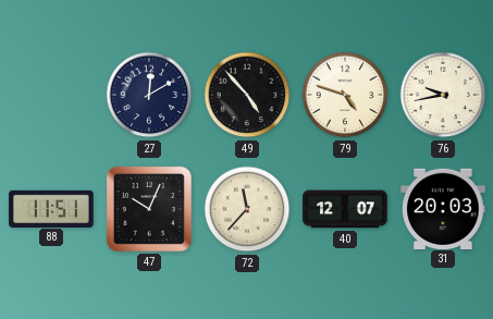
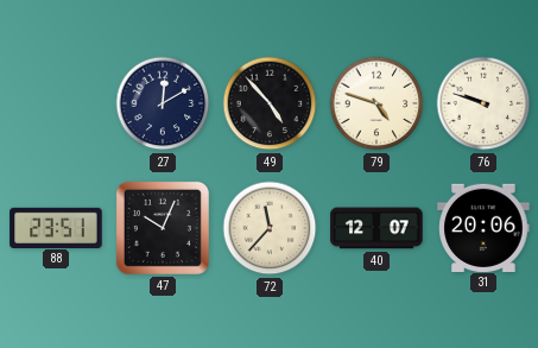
76: 9:43 -> 9:48
88: 11:51 -> 23:51
31: 20:03 -> 20:06
